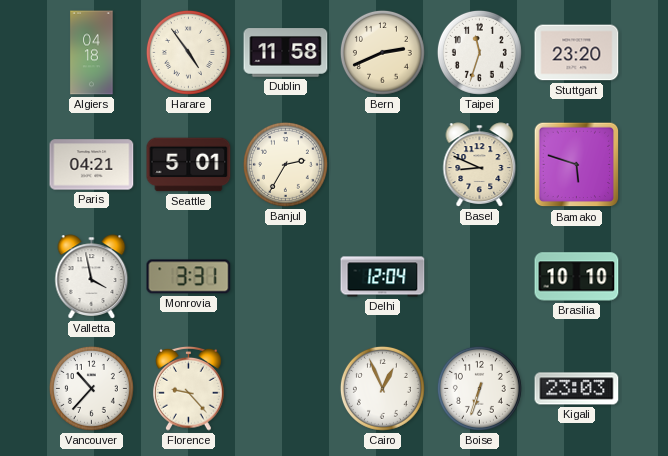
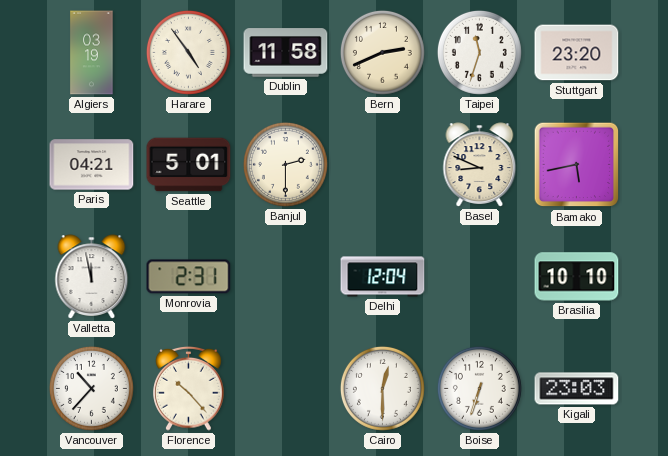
Algiers: 04:18 -> 03:19
Banjul: 2:35 -> 2:30
Bamako: 5:48 -> 5:43
Valletta: 3:58 -> 11:58
Monrovia: 3:31 -> 2:31
Florence: 9:23 -> 10:23
Cairo: 12:56 -> 12:30
